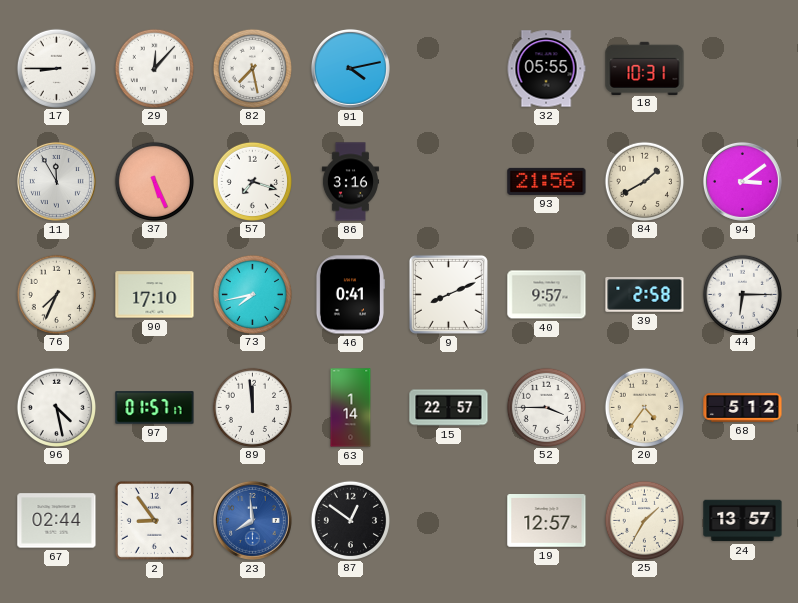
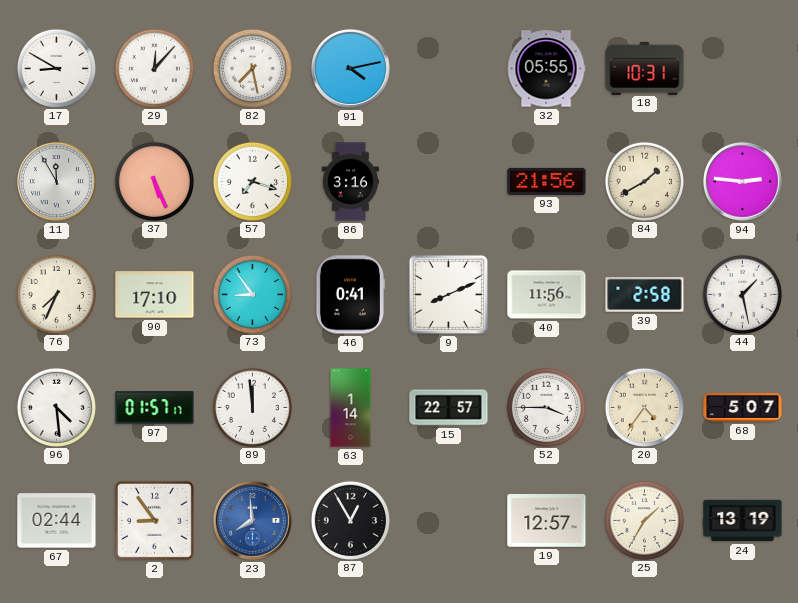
17: 8:45 -> 8:50
94: 3:09 -> 2:46
73: 7:43 -> 8:54
40: 9:57 -> 11:56
44: 6:15 -> 1:28
96: 4:28 -> 4:29
68: 5:12 -> 5:07
87: 12:51 -> 12:55
24: 13:57 -> 13:19
